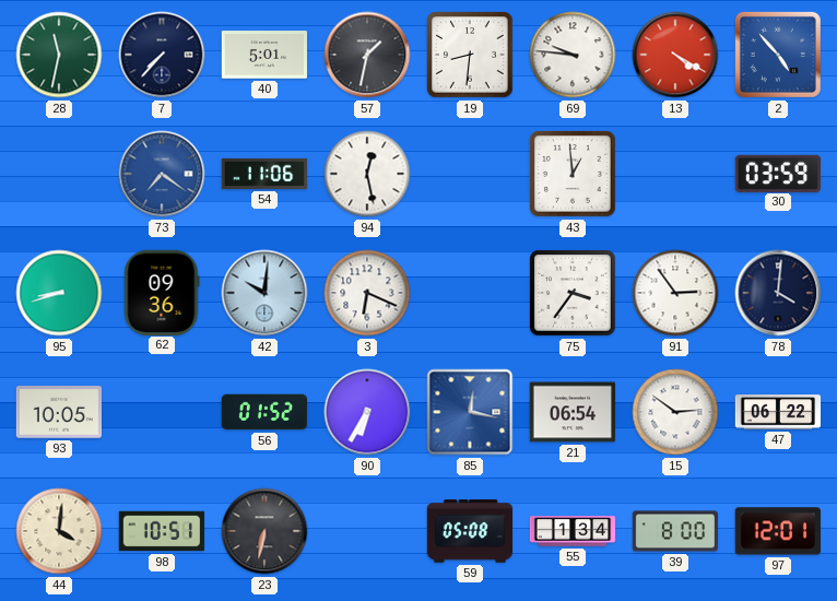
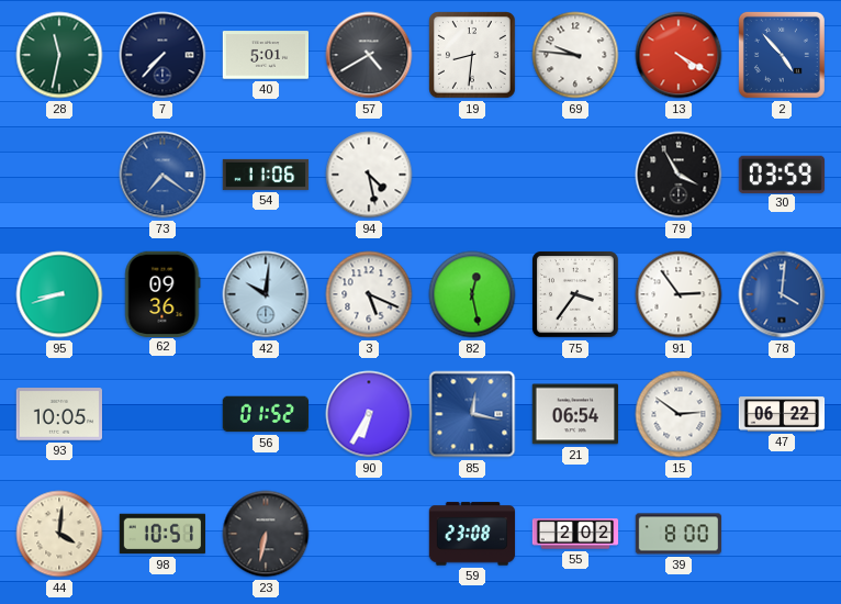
57: 1:32 -> 4:40
94: 12:28 -> 4:28
43: 12:59 -> none
79: none -> 3:55
3: 6:19 -> 5:19
82: none -> 12:28
78 dial: navy -> blue
59: 05:08 -> 23:08
55: 1:34 -> 2:02
97: 12:01 -> none
